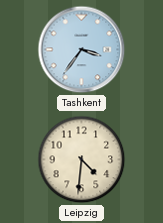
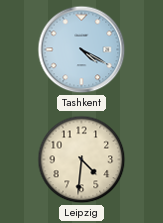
Tashkent: 3:36 -> 4:20
